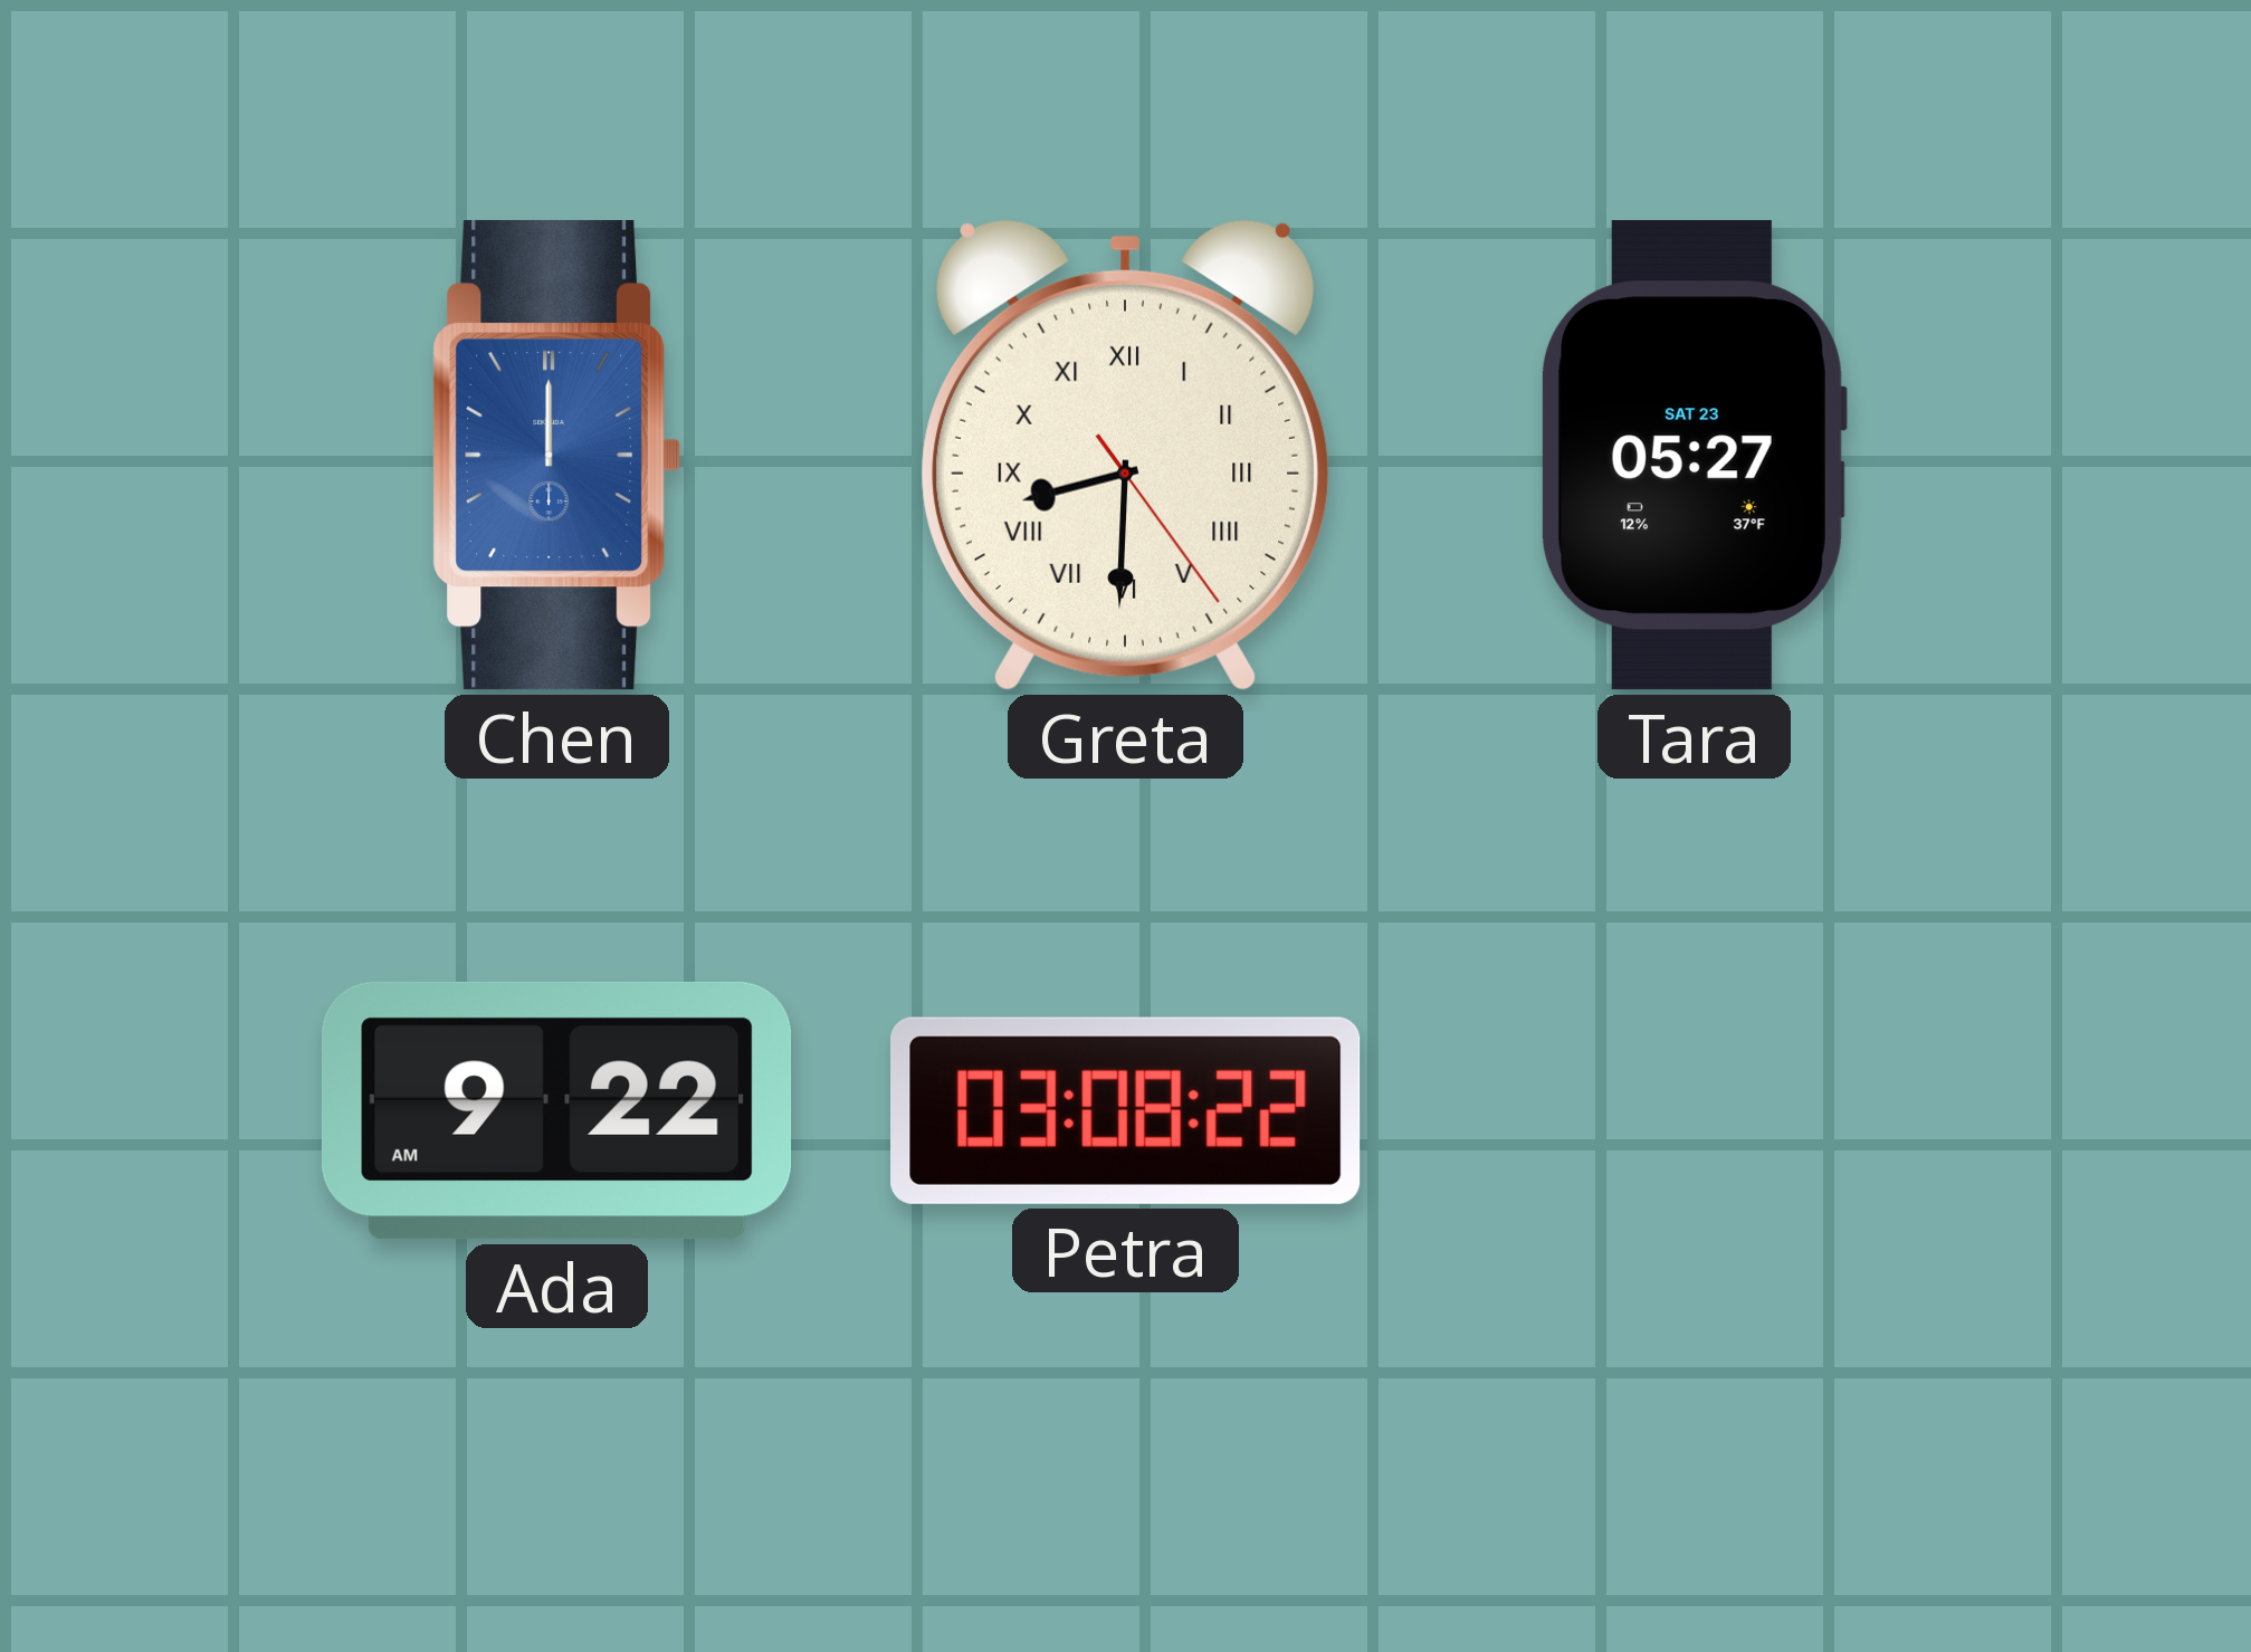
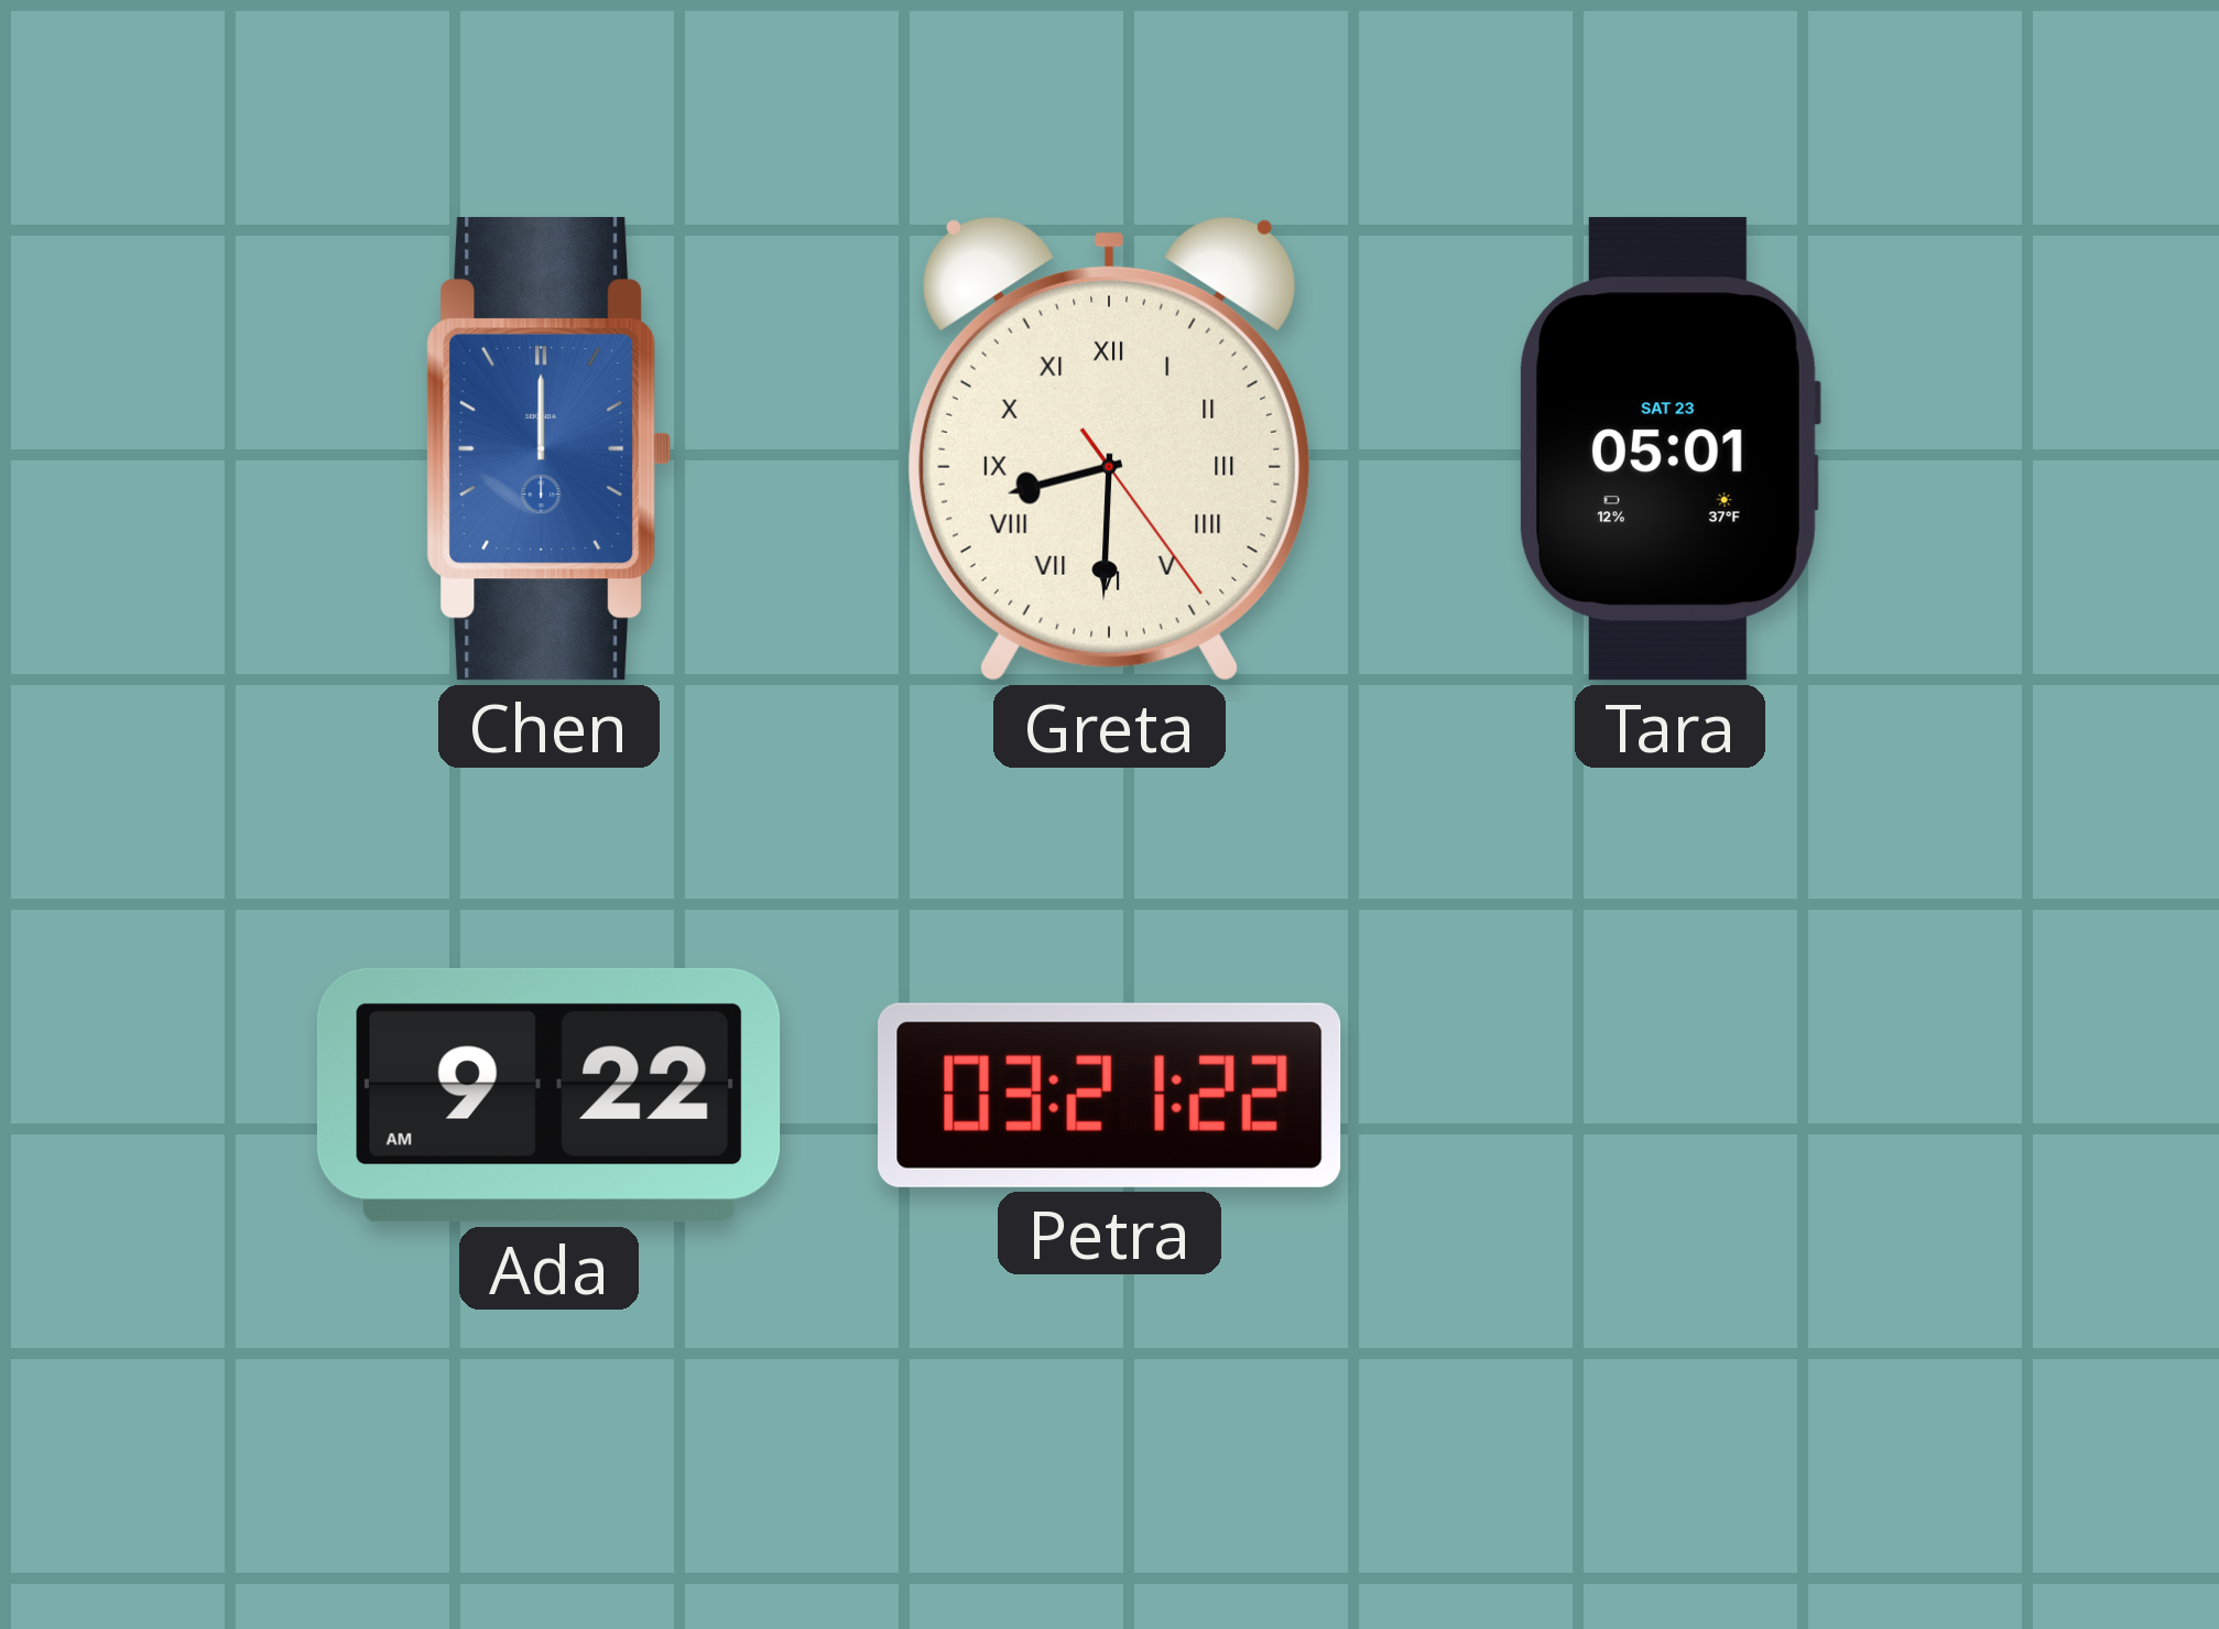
Tara: 05:27 -> 05:01
Petra: 03:08 -> 03:21
